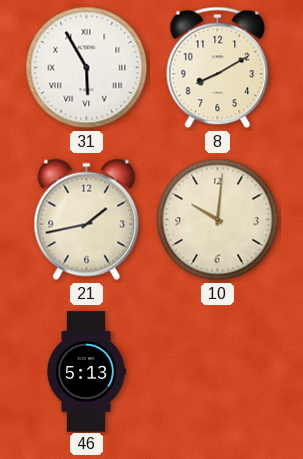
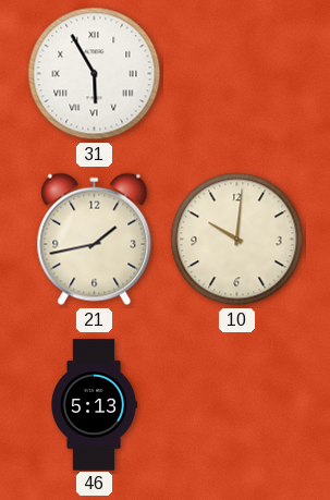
8: 8:10 -> none
